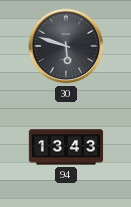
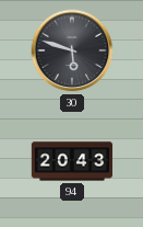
94: 13:43 -> 20:43
